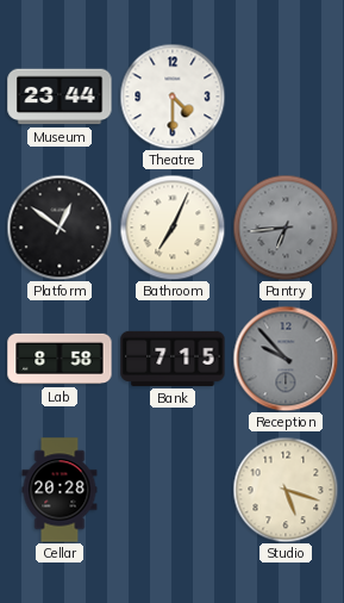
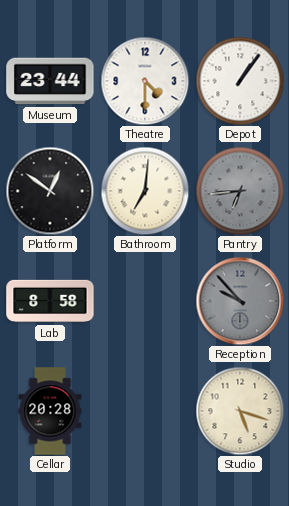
Depot: none -> 1:06
Bathroom: 7:04 -> 7:01
Bank: 7:15 -> none
